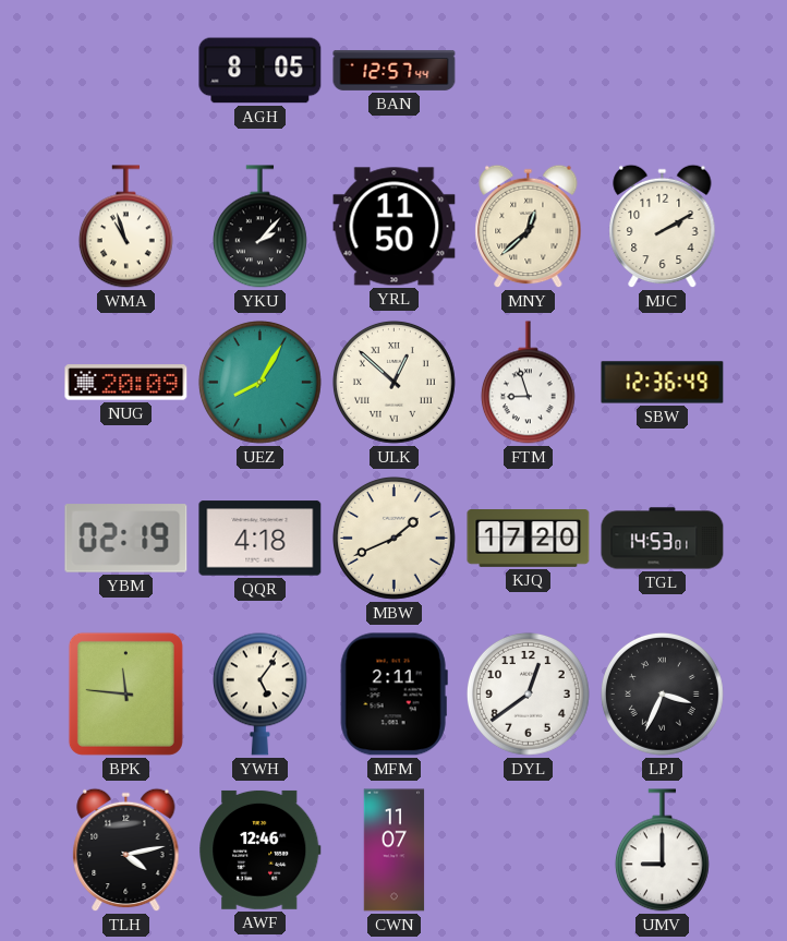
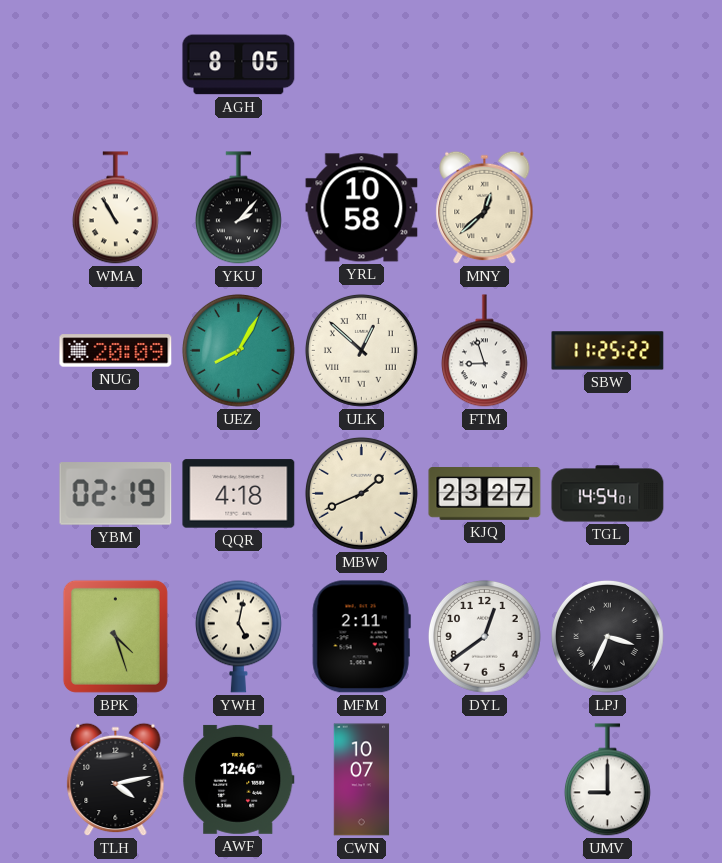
BAN: 12:57 -> none
WMA: 10:57 -> 10:55
YRL: 11:50 -> 10:58
MJC: 2:10 -> none
SBW: 12:36 -> 11:25
KJQ: 17:20 -> 23:27
TGL: 14:53 -> 14:54
BPK: 11:46 -> 4:27
YWH: 5:06 -> 5:02
CWN: 11:07 -> 10:07
